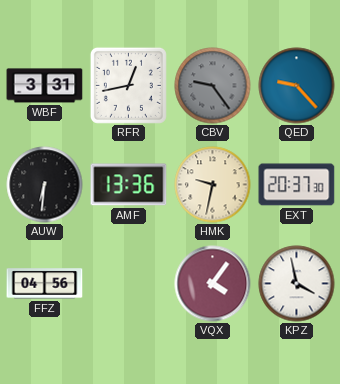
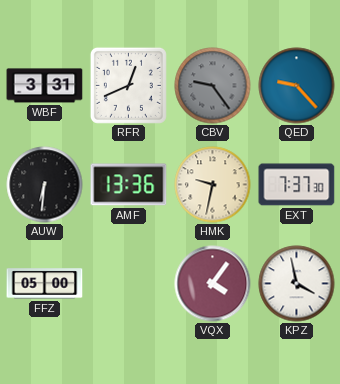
RFR: 12:43 -> 12:41
EXT: 20:37 -> 7:37
FFZ: 04:56 -> 05:00
